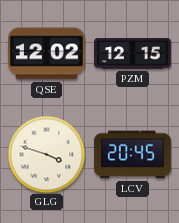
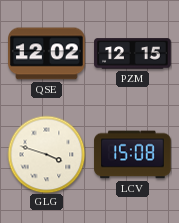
LCV: 20:45 -> 15:08
